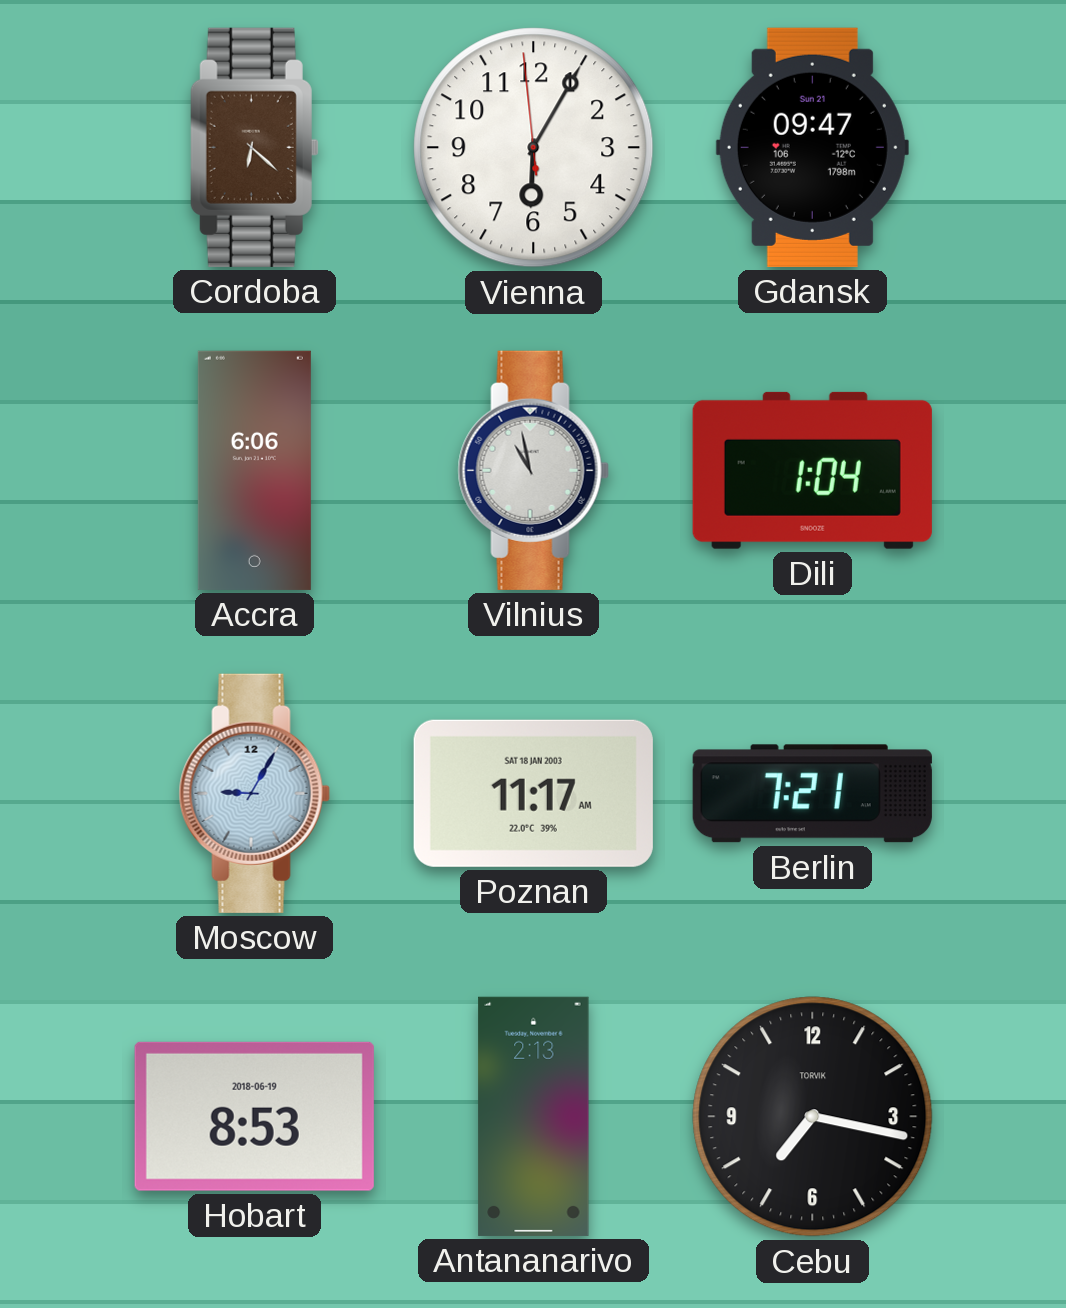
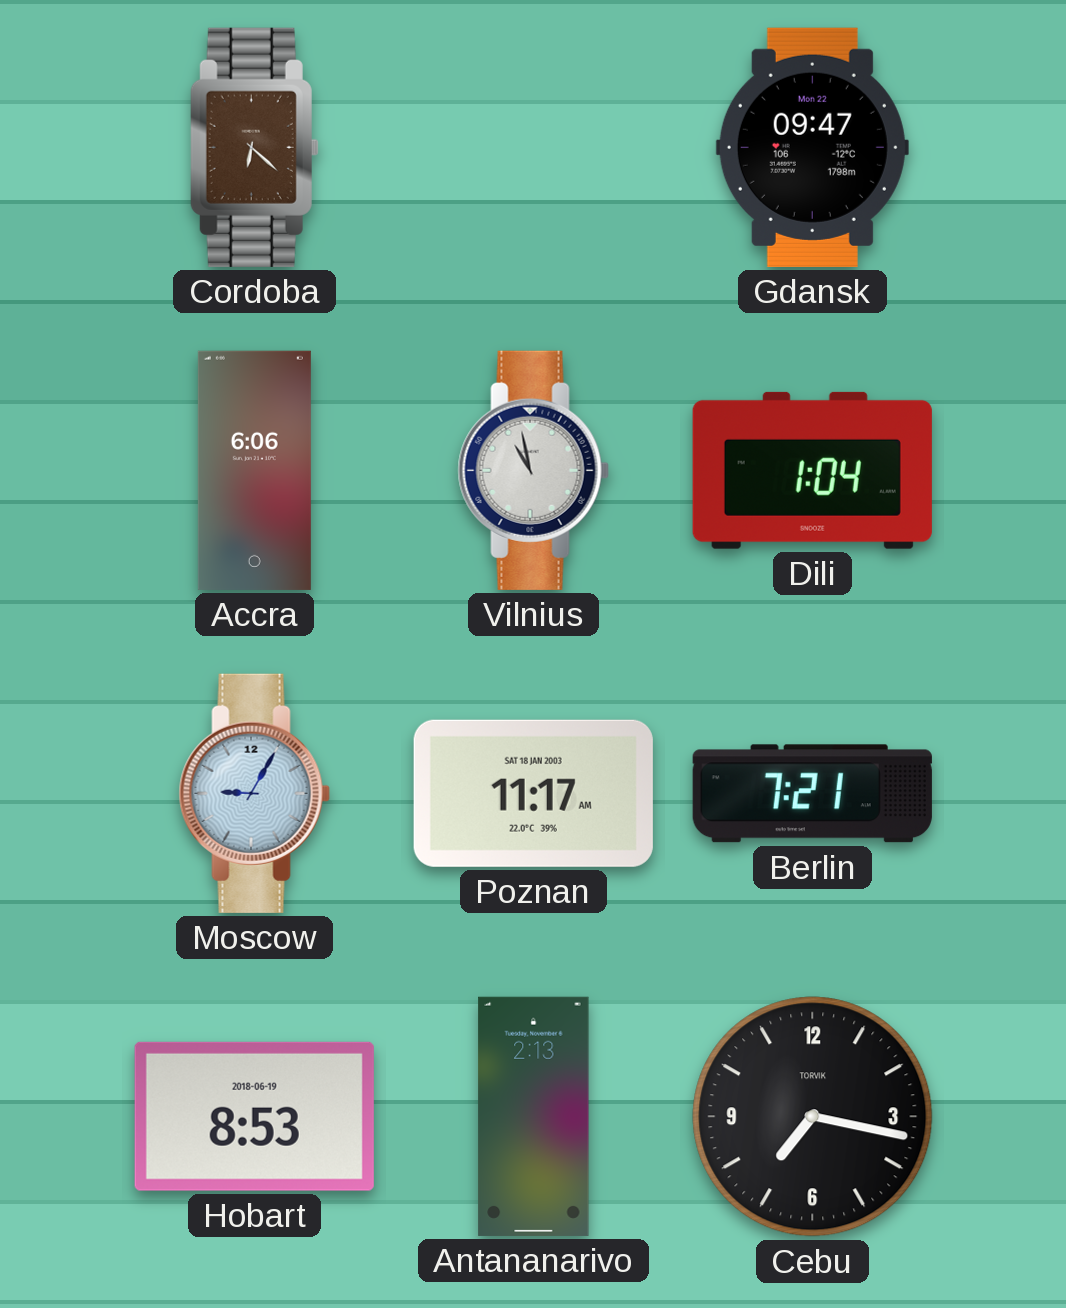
Vienna: 6:04 -> none
Gdansk date: Sun 21 -> Mon 22
